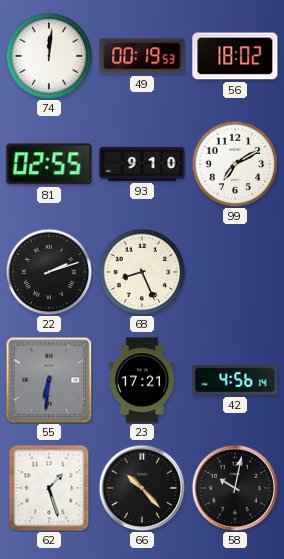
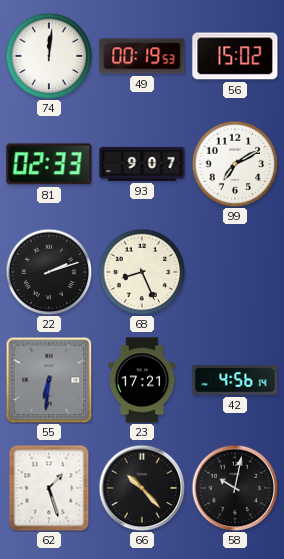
56: 18:02 -> 15:02
81: 02:55 -> 02:33
93: 9:10 -> 9:07
